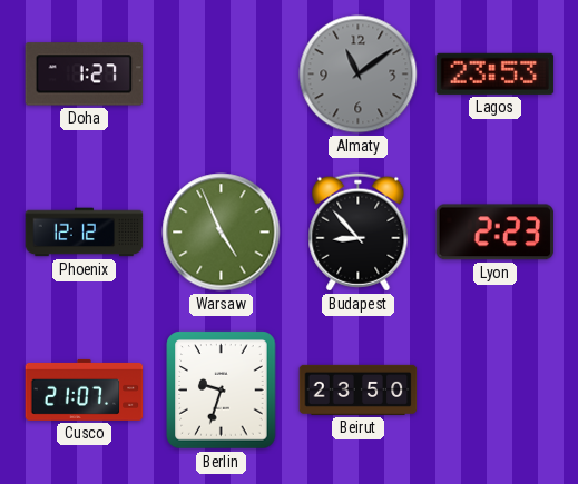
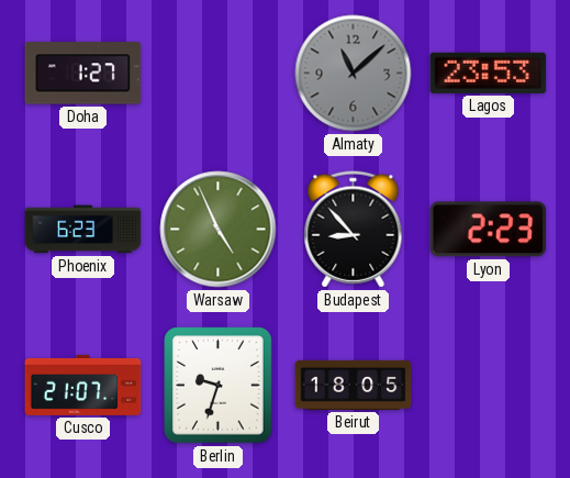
Almaty: 11:09 -> 11:08
Phoenix: 12:12 -> 6:23
Beirut: 23:50 -> 18:05
